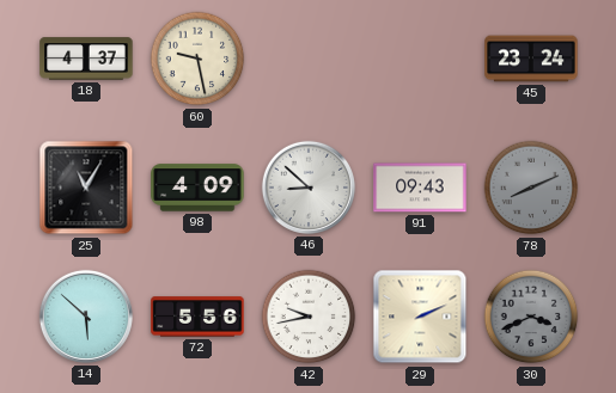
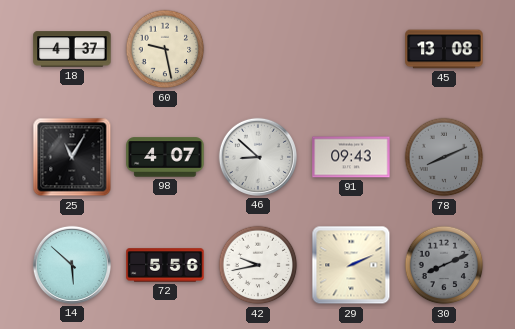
45: 23:24 -> 13:08
98: 4:09 -> 4:07
30: 3:41 -> 8:11
